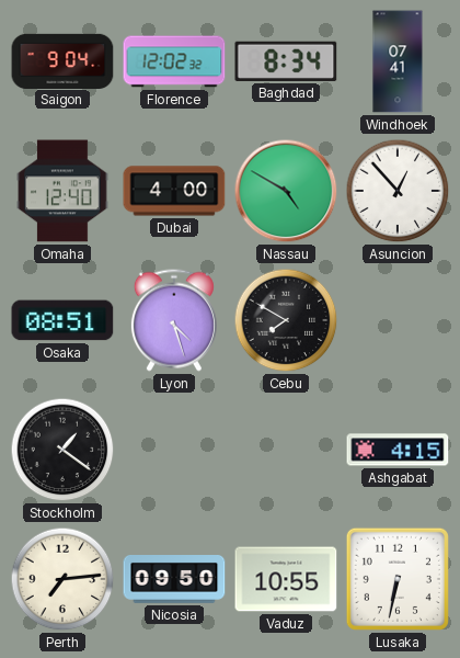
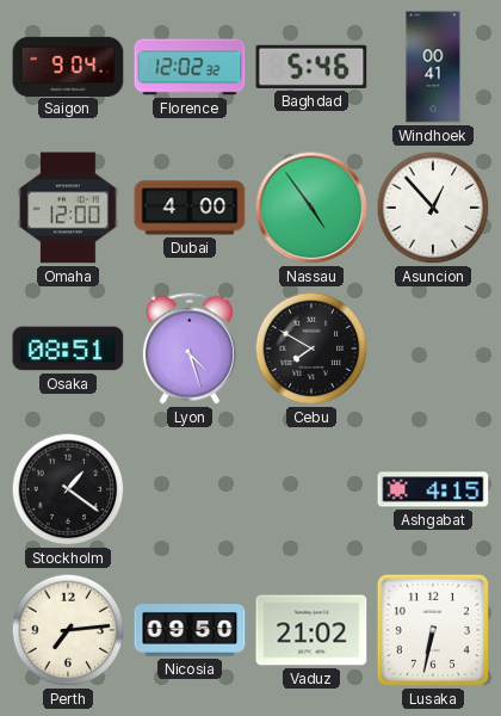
Baghdad: 8:34 -> 5:46
Windhoek: 07:41 -> 00:41
Omaha: 12:40 -> 12:00
Nassau: 4:50 -> 4:54
Vaduz: 10:55 -> 21:02
